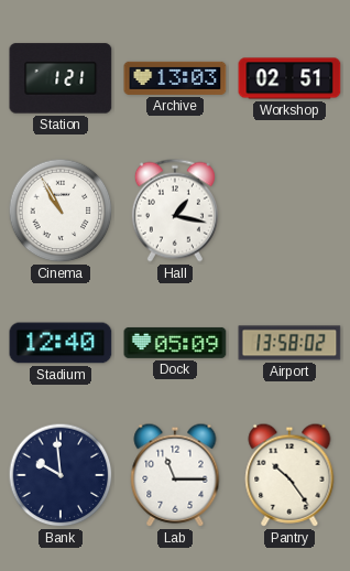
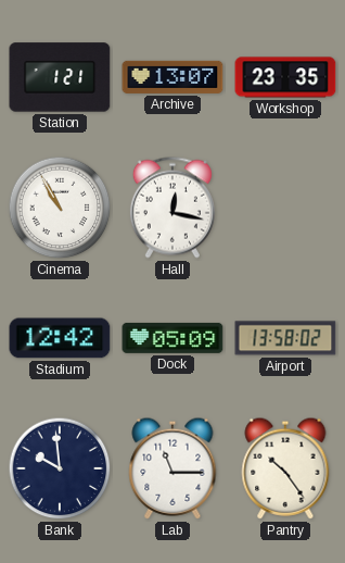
Archive: 13:03 -> 13:07
Workshop: 02:51 -> 23:35
Hall: 1:17 -> 12:17
Stadium: 12:40 -> 12:42
